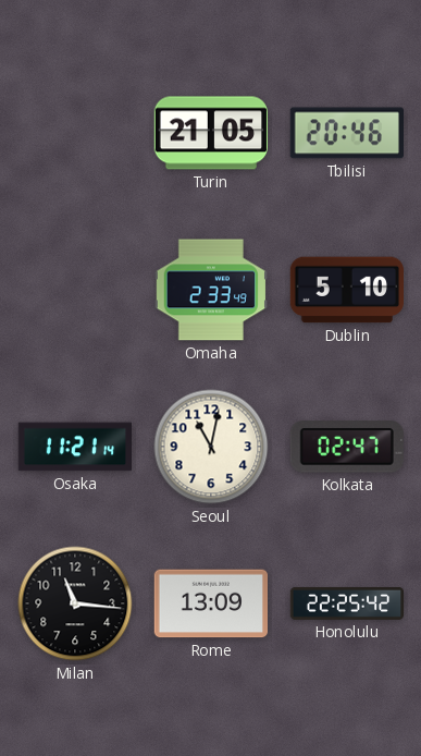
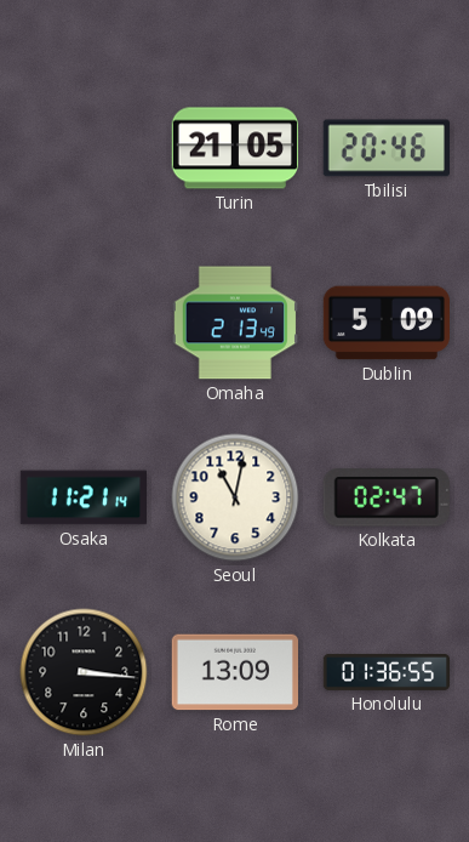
Omaha: 2:33 -> 2:13
Dublin: 5:10 -> 5:09
Milan: 11:16 -> 3:16
Honolulu: 22:25 -> 01:36
